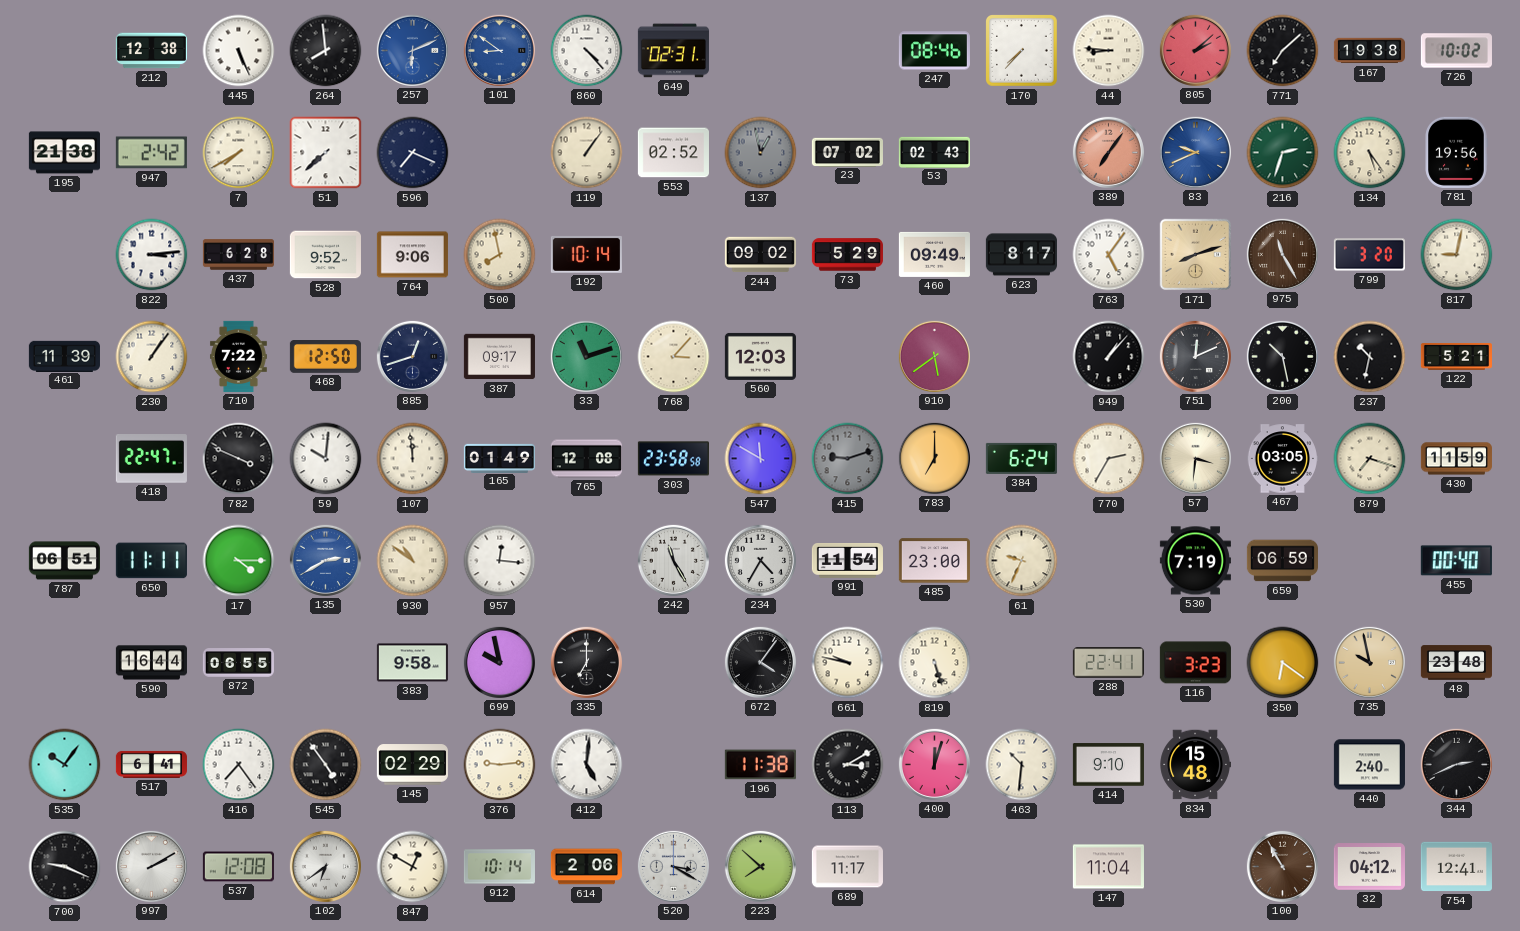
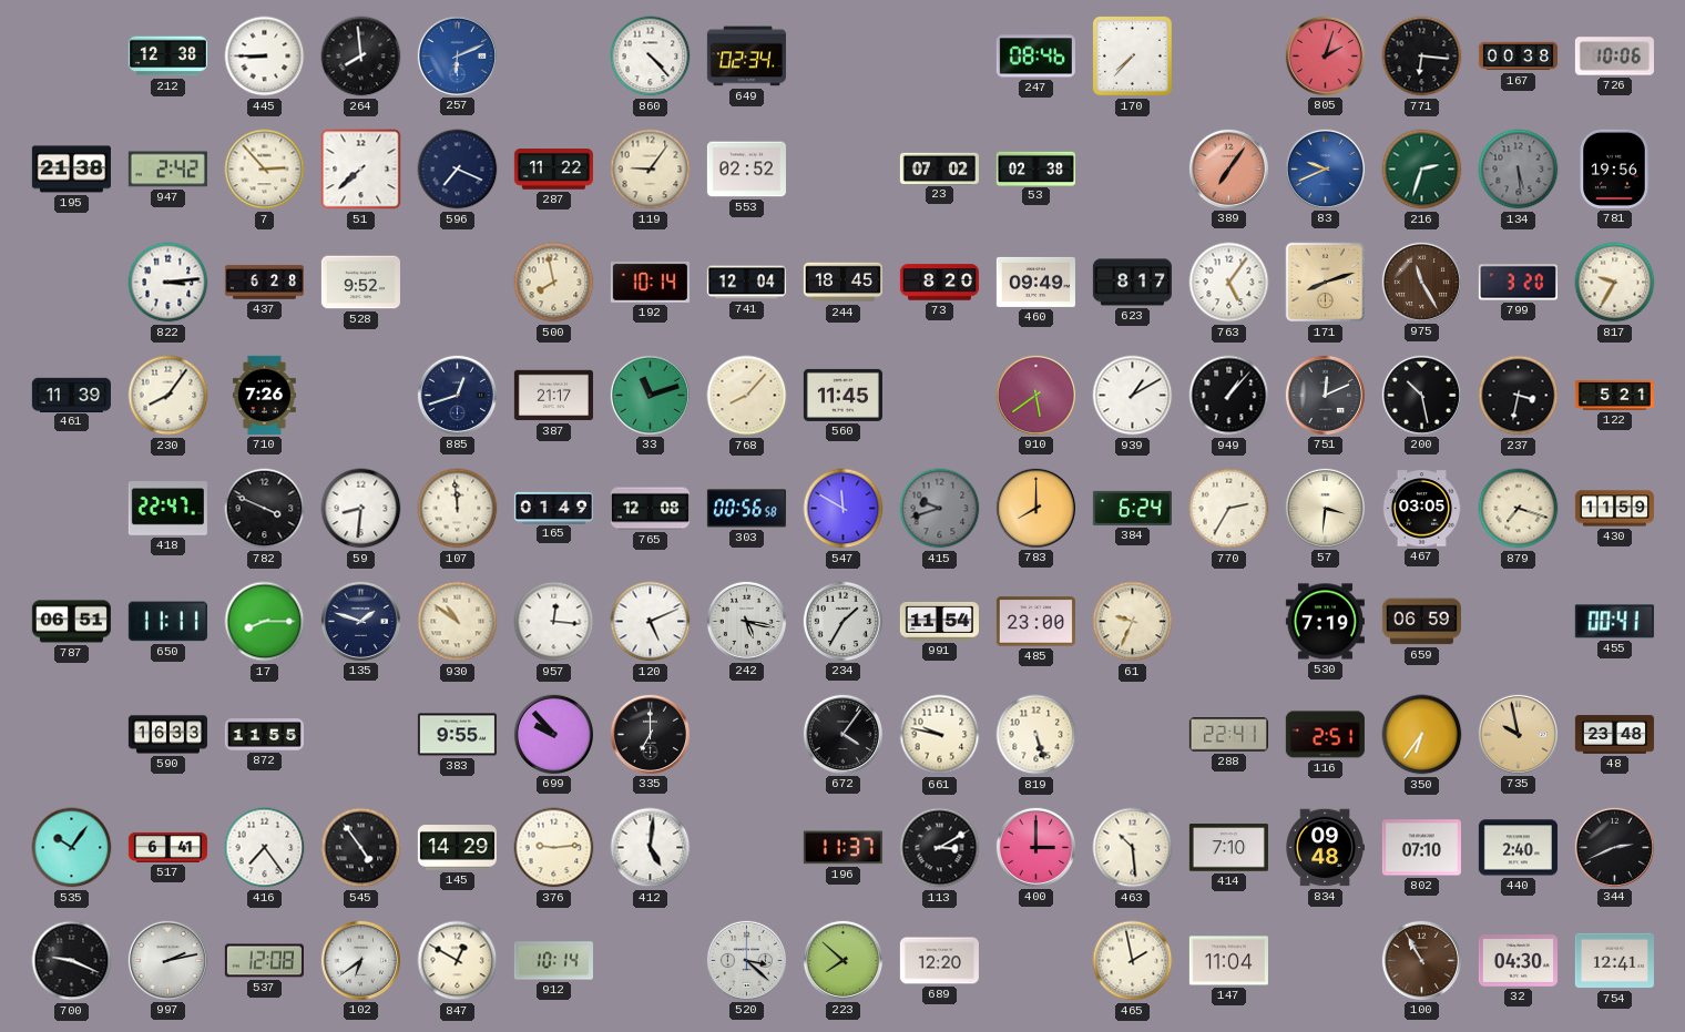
445: 5:26 -> 8:45
101: 8:51 -> none
649: 02:31 -> 02:34
44: 8:46 -> none
805: 2:08 -> 2:03
771: 7:08 -> 6:16
167: 19:38 -> 00:38
726: 10:02 -> 10:06
7: 7:40 -> 2:53
287: none -> 11:22
119: 1:06 -> 9:06
137: 12:58 -> none
53: 02:43 -> 02:38
134: 5:24 -> 5:29
134 dial: cream -> grey
764: 9:06 -> none
741: none -> 12:04
244: 09:02 -> 18:45
73: 5:29 -> 8:20
817: 9:02 -> 9:35
230: 1:06 -> 8:06
710: 7:22 -> 7:26
468: 12:50 -> none
387: 09:17 -> 21:17
768: 3:07 -> 8:07
560: 12:03 -> 11:45
939: none -> 1:10
237: 10:32 -> 3:32
59: 10:01 -> 8:31
303: 23:58 -> 00:56
415: 9:12 -> 9:42
783: 7:00 -> 8:00
17: 4:15 -> 8:15
135: 2:40 -> 1:48
135 dial: blue -> navy
120: none -> 5:11
242: 11:25 -> 5:17
234: 4:35 -> 1:35
455: 00:40 -> 00:41
590: 16:44 -> 16:33
872: 06:55 -> 11:55
383: 9:58 -> 9:55
699: 9:58 -> 9:53
116: 3:23 -> 2:51
350: 6:21 -> 6:36
145: 02:29 -> 14:29
196: 11:38 -> 11:37
400: 12:03 -> 3:00
463: 10:31 -> 10:29
414: 9:10 -> 7:10
834: 15:48 -> 09:48
802: none -> 07:10
997: 2:10 -> 2:13
614: 2:06 -> none
520: 3:20 -> 3:22
689: 11:17 -> 12:20
465: none -> 1:58
32: 04:12 -> 04:30
